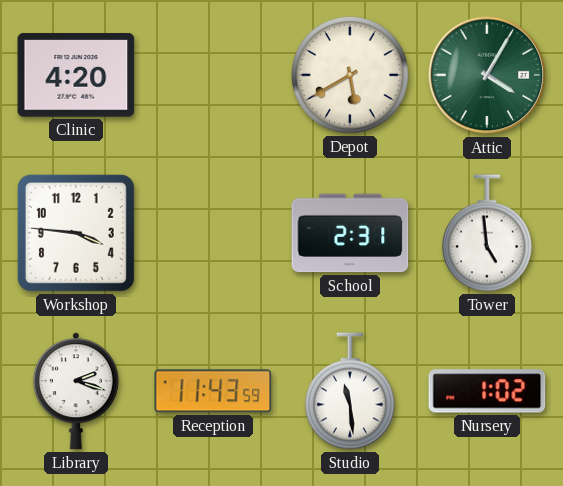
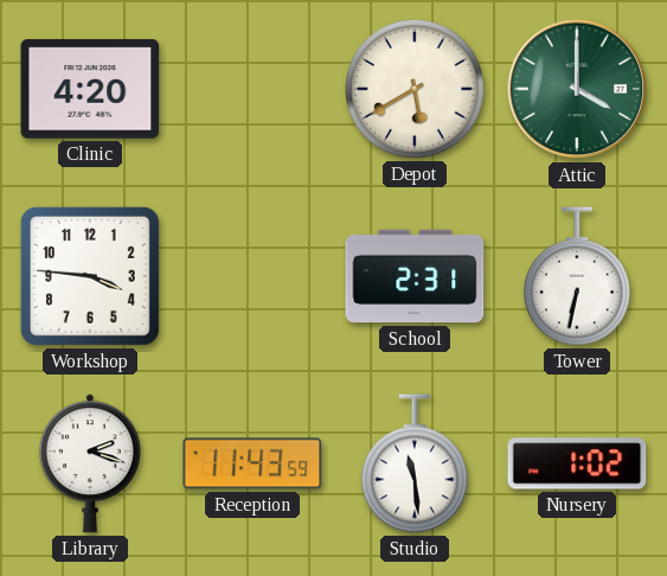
Attic: 4:05 -> 4:00
Tower: 4:59 -> 6:32
